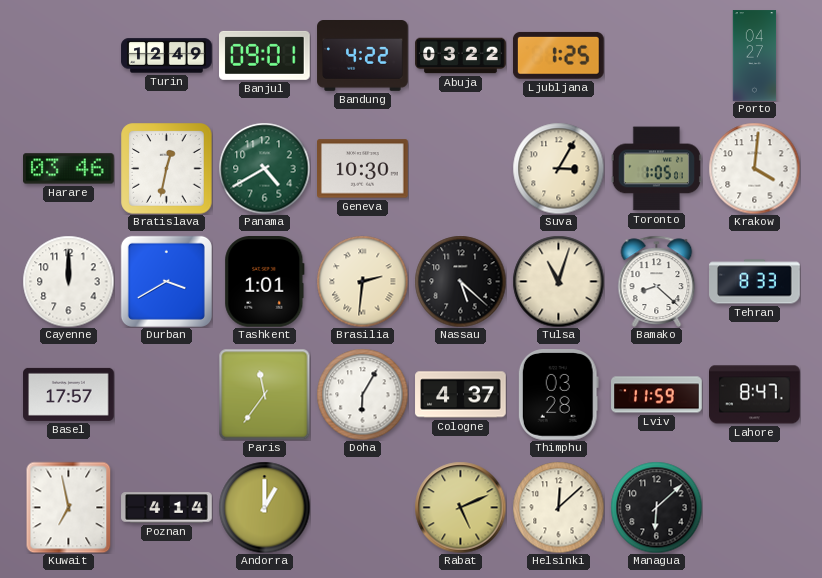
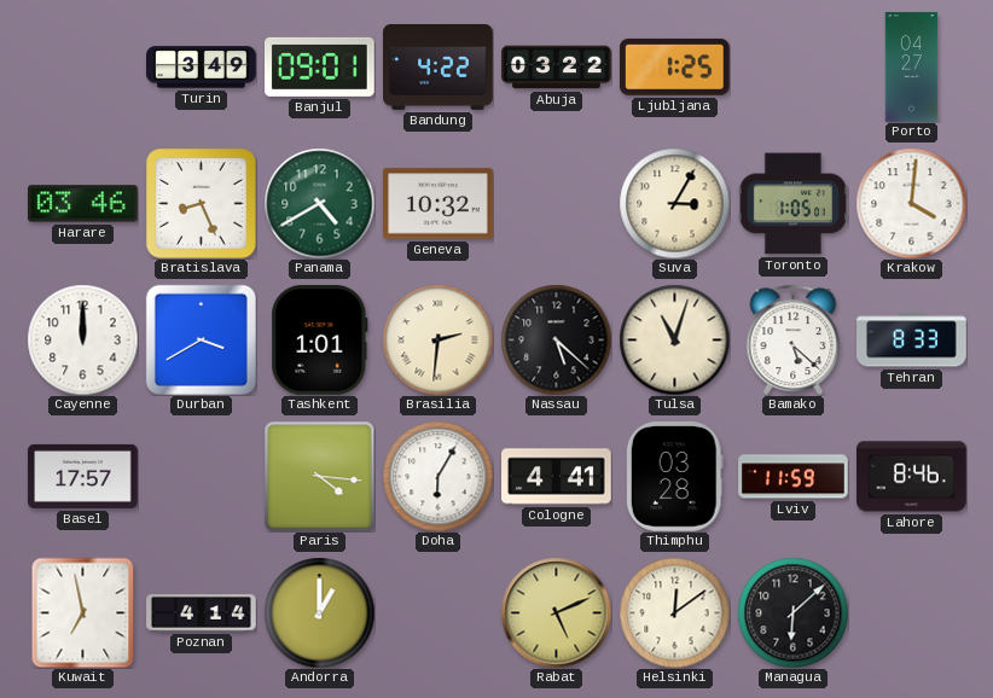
Turin: 12:49 -> 3:49
Bratislava: 12:32 -> 8:26
Geneva: 10:30 -> 10:32
Bamako: 8:22 -> 5:22
Paris: 11:36 -> 4:16
Cologne: 4:37 -> 4:41
Lahore: 8:47 -> 8:46
Helsinki: 12:08 -> 12:09
